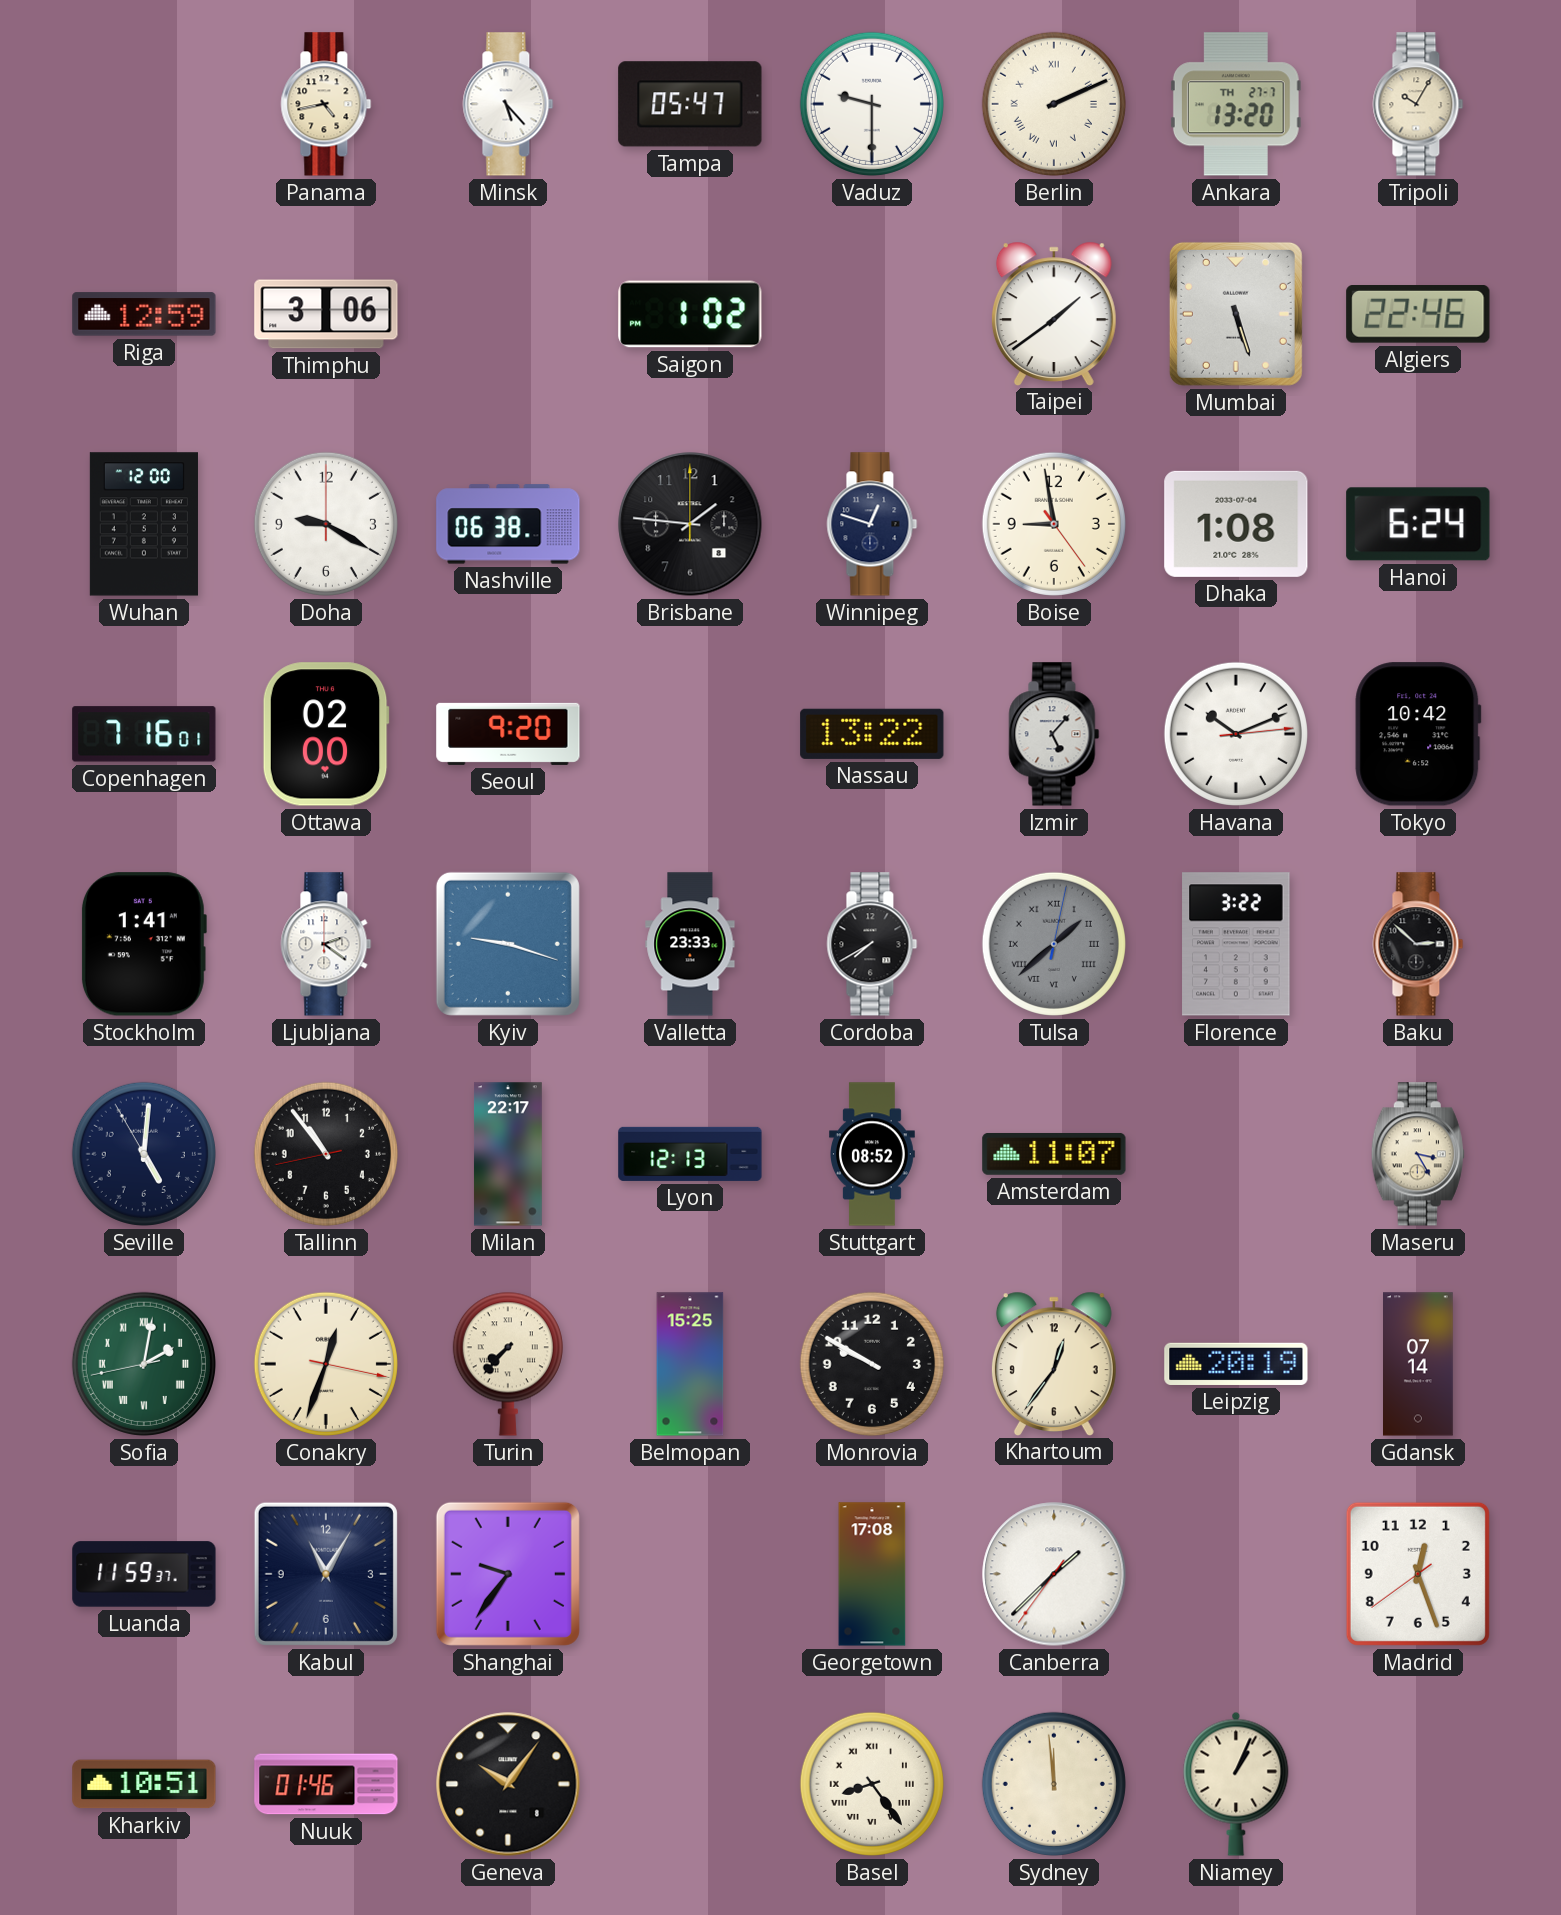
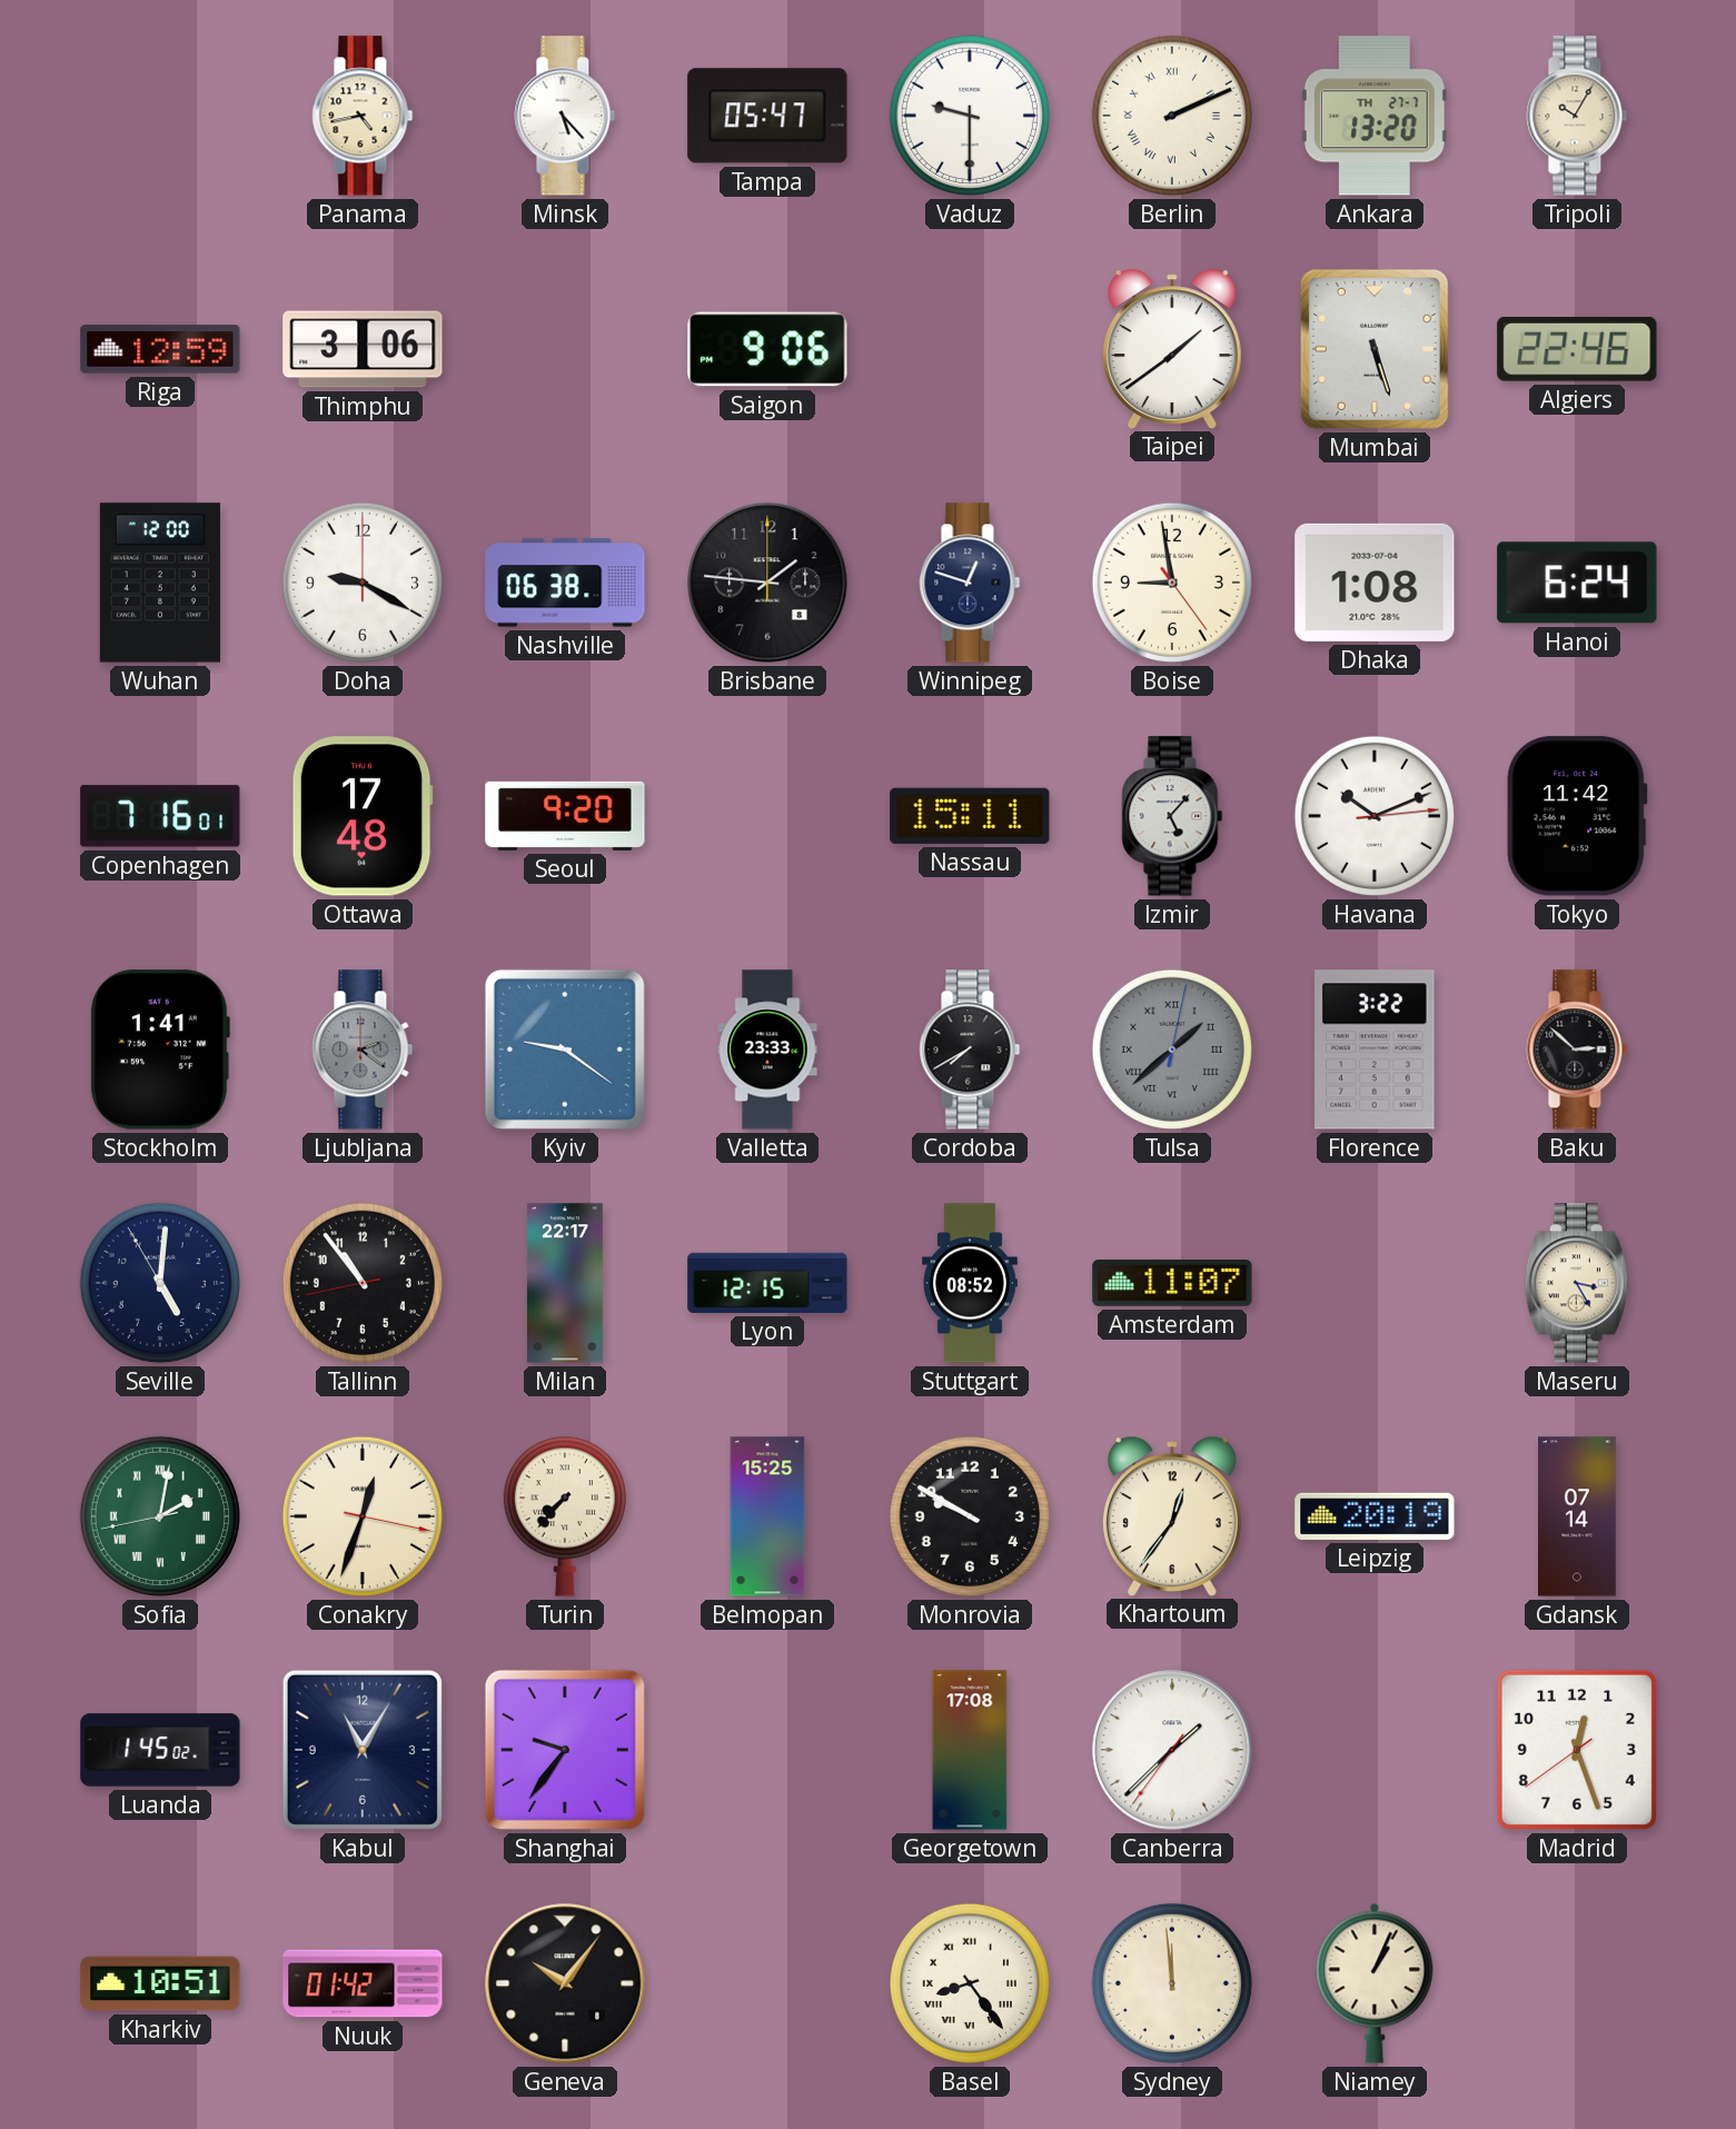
Saigon: 1:02 -> 9:06
Ottawa: 02:00 -> 17:48
Nassau: 13:22 -> 15:11
Tokyo: 10:42 -> 11:42
Ljubljana dial: white -> grey
Kyiv: 9:18 -> 9:21
Lyon: 12:13 -> 12:15
Luanda: 11:59 -> 1:45
Nuuk: 01:46 -> 01:42
